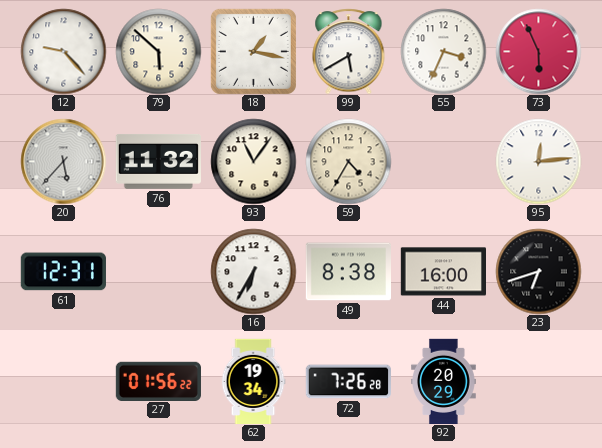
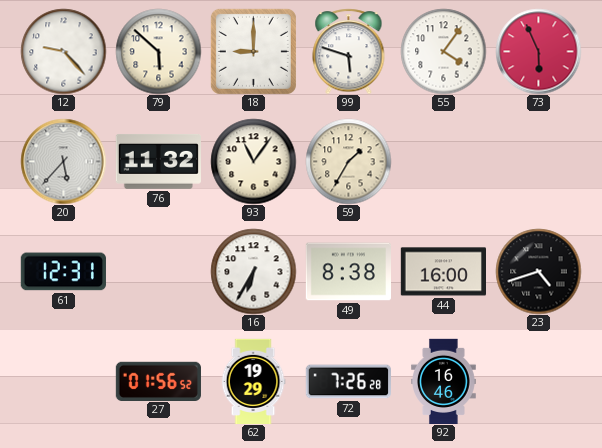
18: 1:17 -> 9:00
99: 5:40 -> 5:48
55: 3:34 -> 4:06
59: 4:35 -> 1:35
95: 12:14 -> none
23: 6:42 -> 4:42
27: 01:56:22 -> 01:56:52
62: 19:34 -> 19:29
92: 20:29 -> 16:46
